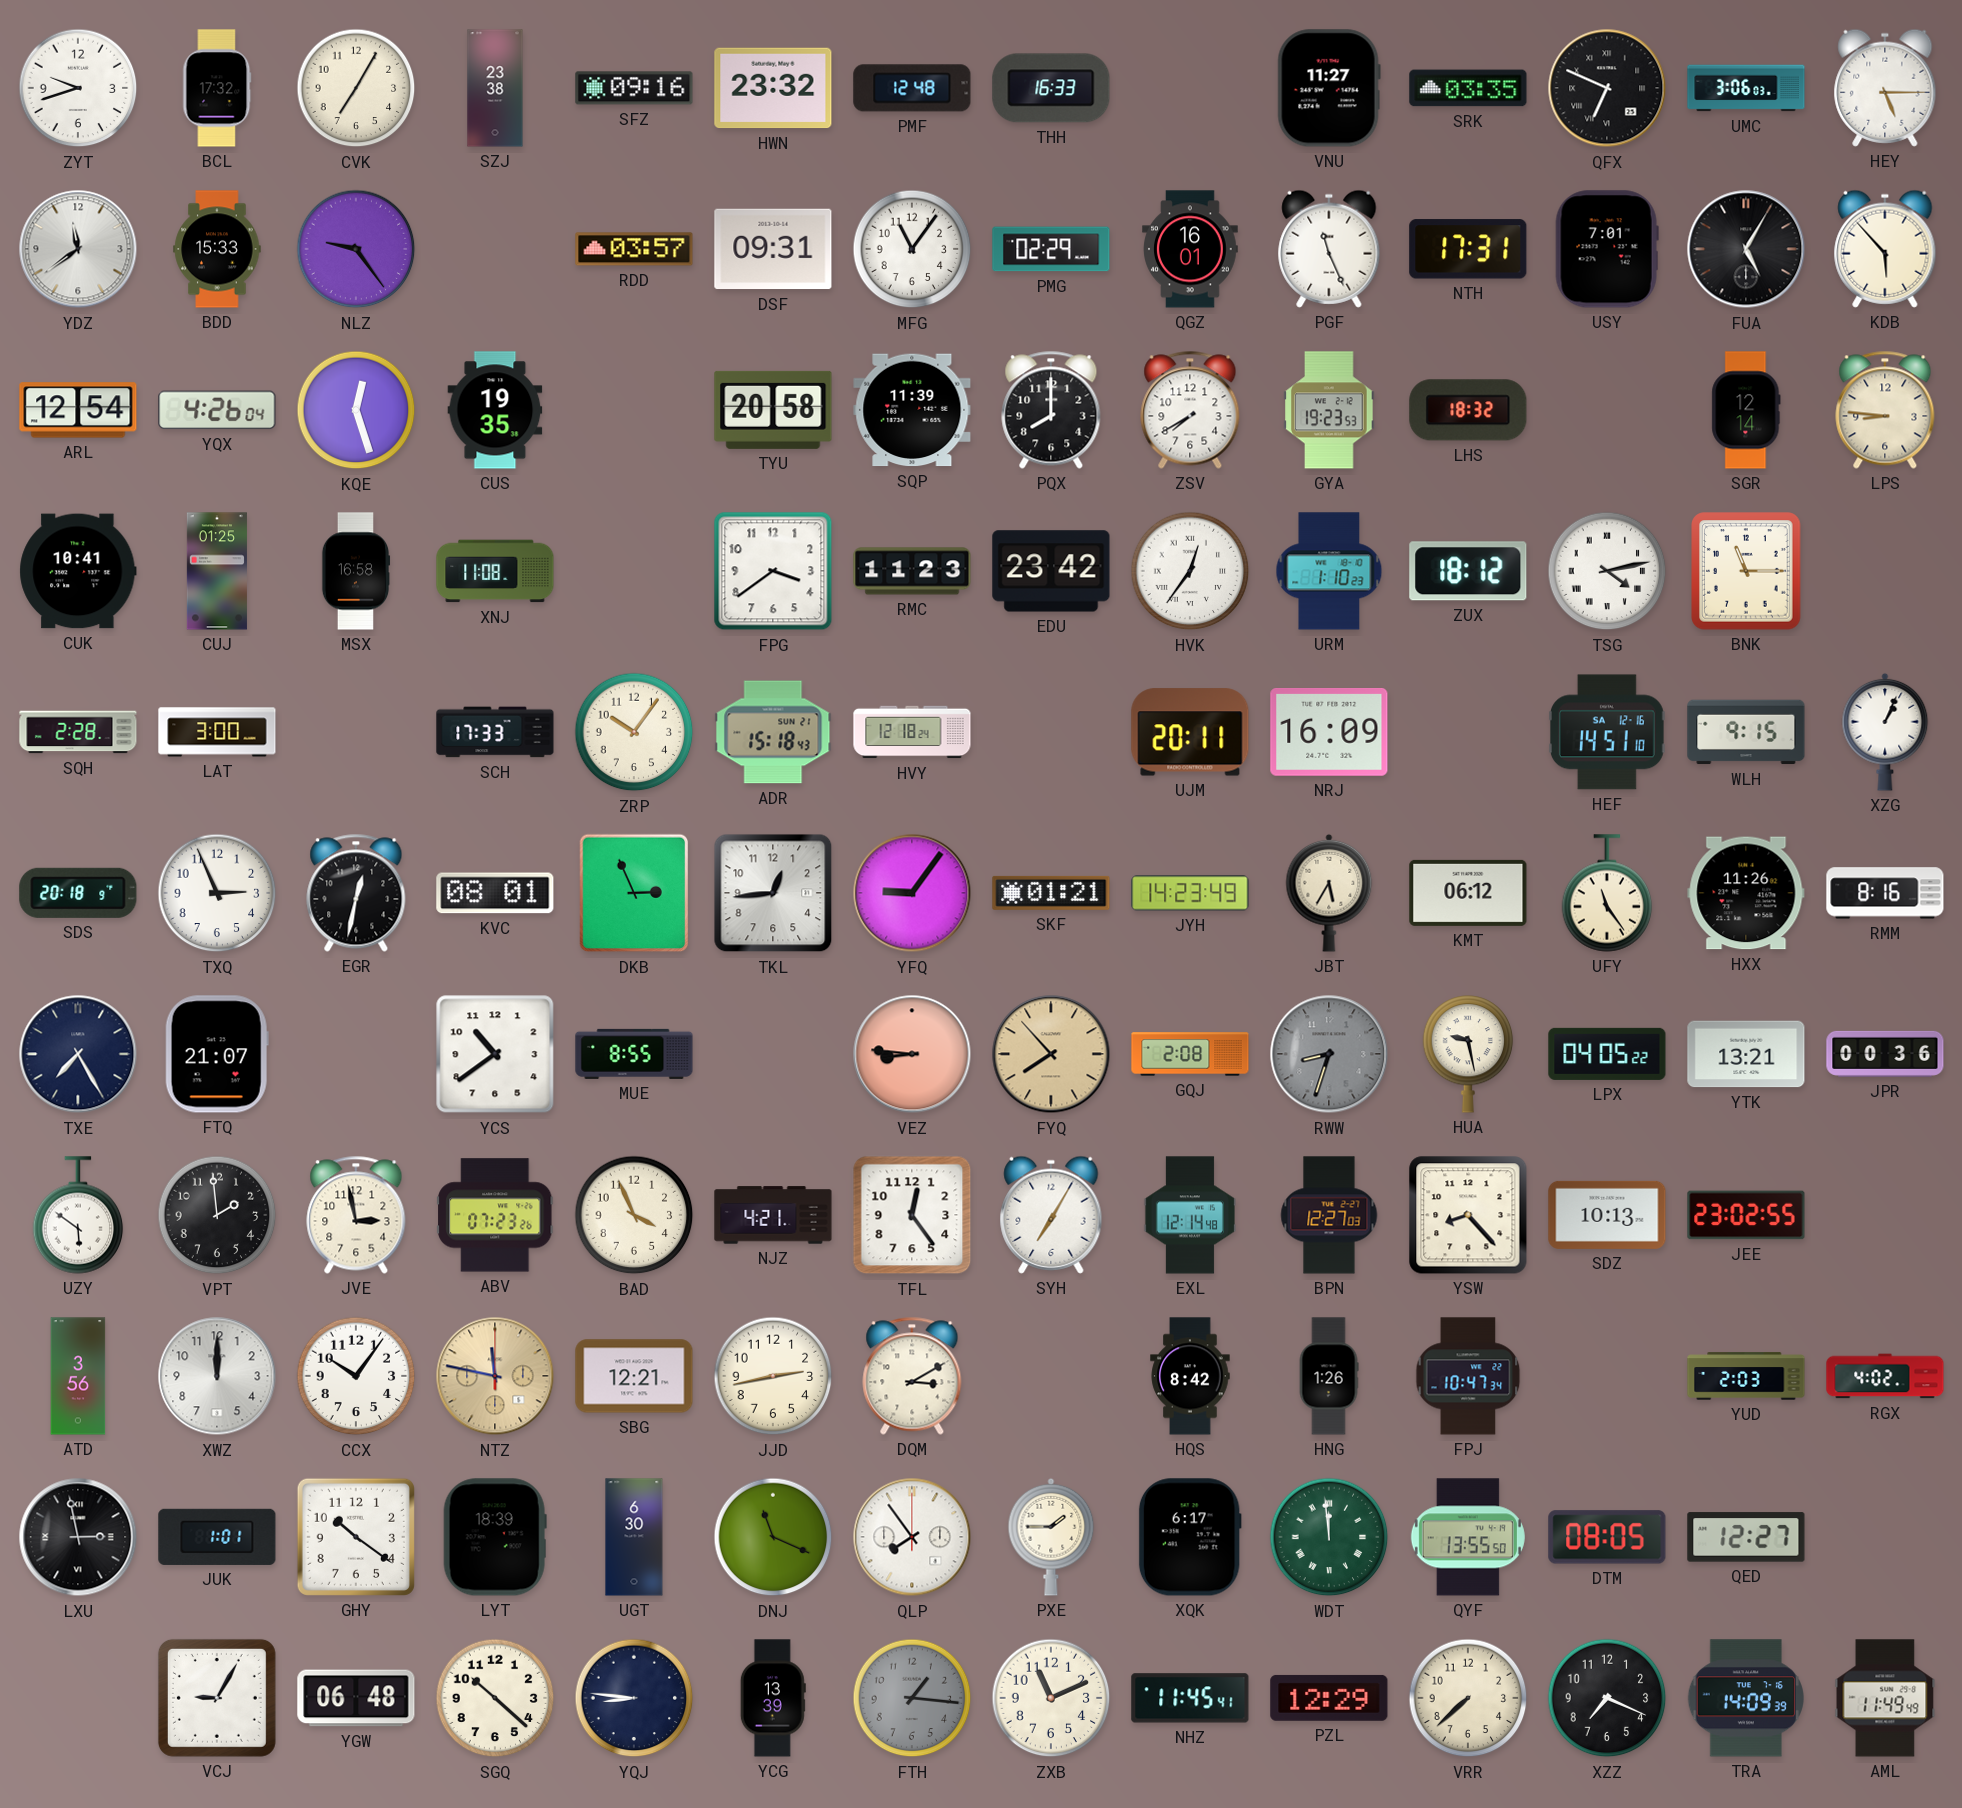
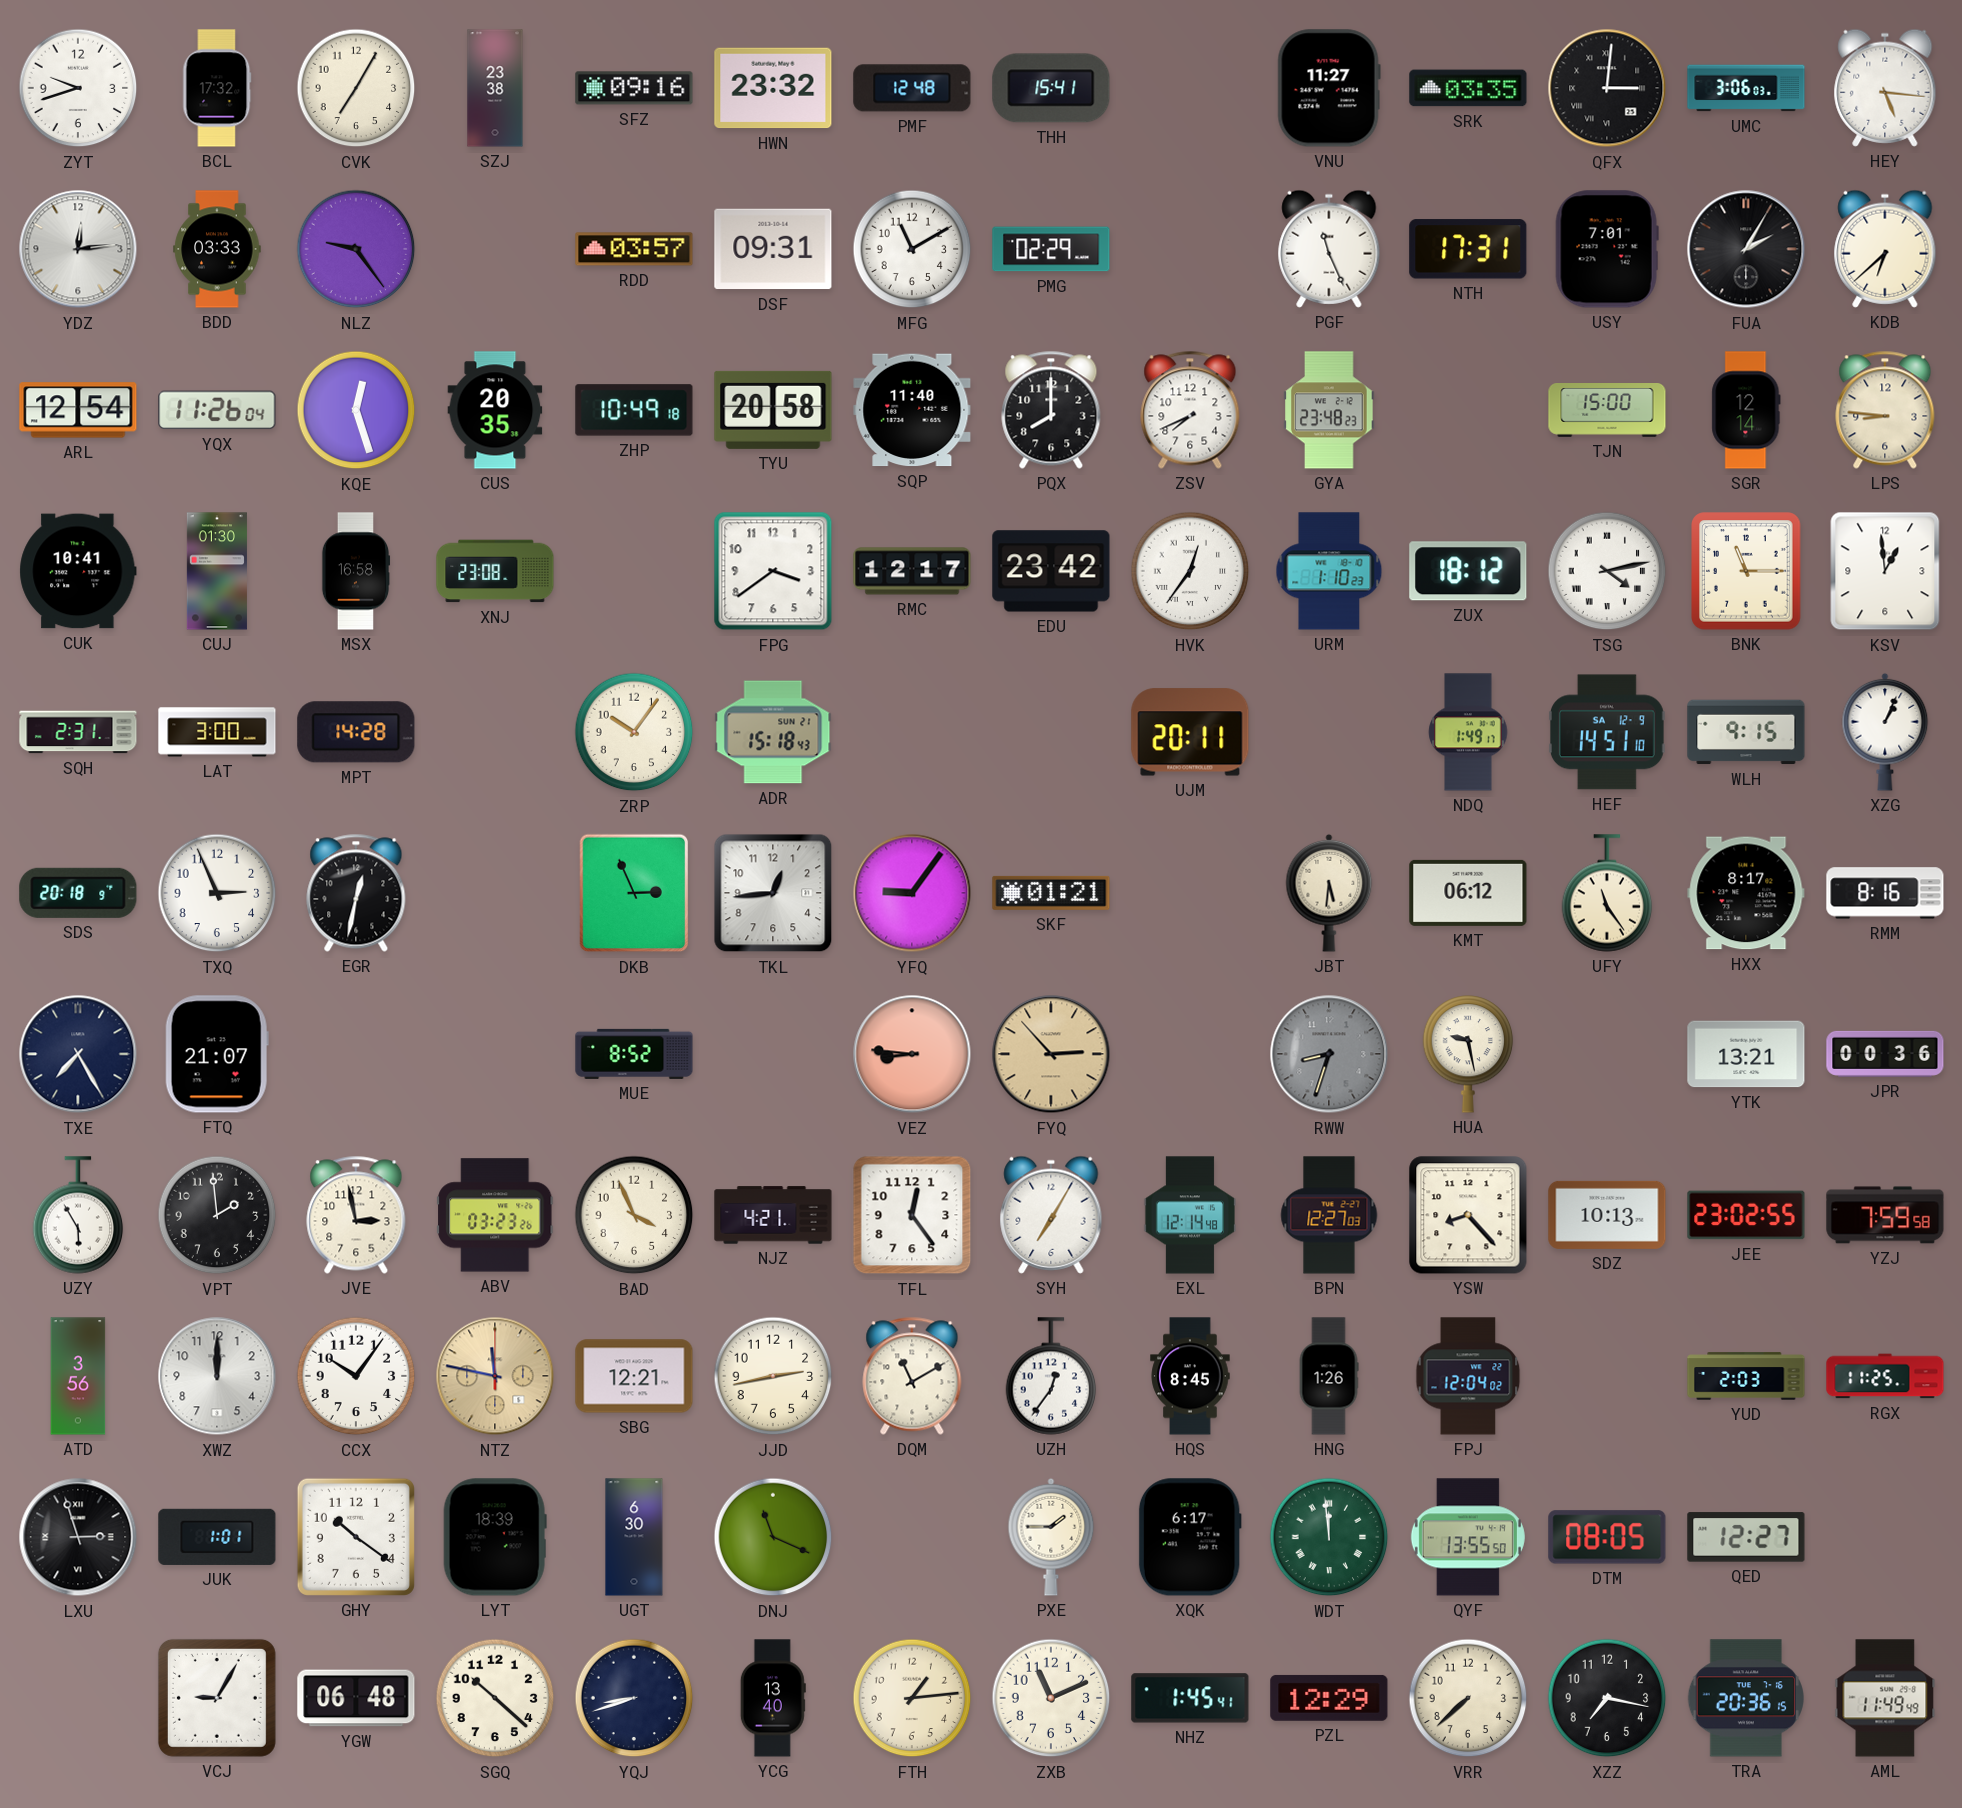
THH: 16:33 -> 15:41
QFX: 6:49 -> 3:01
HEY: 5:15 -> 5:16
YDZ: 11:39 -> 12:14
BDD: 15:33 -> 03:33
MFG: 11:06 -> 11:10
QGZ: 16:01 -> none
FUA: 5:05 -> 2:05
KDB: 5:53 -> 6:38
YQX: 4:26 -> 11:26
CUS: 19:35 -> 20:35
ZHP: none -> 10:49
SQP: 11:39 -> 11:40
ZSV: 7:40 -> 7:41
GYA: 19:23 -> 23:48
LHS: 18:32 -> none
TJN: none -> 15:00
CUJ: 01:25 -> 01:30
XNJ: 11:08 -> 23:08
RMC: 11:23 -> 12:17
KSV: none -> 12:59
SQH: 2:28 -> 2:31
MPT: none -> 14:28
SCH: 17:33 -> none
HVY: 12:18 -> none
NRJ: 16:09 -> none
NDQ: none -> 1:49
HEF date: SA 12-16 -> SA 12-9
KVC: 08:01 -> none
JYH: 14:23 -> none
JBT: 5:35 -> 5:31
HXX: 11:26 -> 8:17
YCS: 10:39 -> none
MUE: 8:55 -> 8:52
FYQ: 7:53 -> 2:53
GQJ: 2:08 -> none
LPX: 04:05 -> none
UZY: 5:51 -> 5:55
ABV: 07:23 -> 03:23
YZJ: none -> 7:59
DQM: 3:10 -> 11:10
UZH: none -> 12:36
HQS: 8:42 -> 8:45
FPJ: 10:47 -> 12:04
RGX: 4:02 -> 11:25
LXU: 2:58 -> 2:57
QLP: 7:54 -> none
YQJ: 8:46 -> 8:42
YCG: 13:39 -> 13:40
FTH: 1:16 -> 1:14
FTH dial: grey -> cream
NHZ: 11:45 -> 1:45
XZZ: 7:19 -> 7:17
TRA: 14:09 -> 20:36
